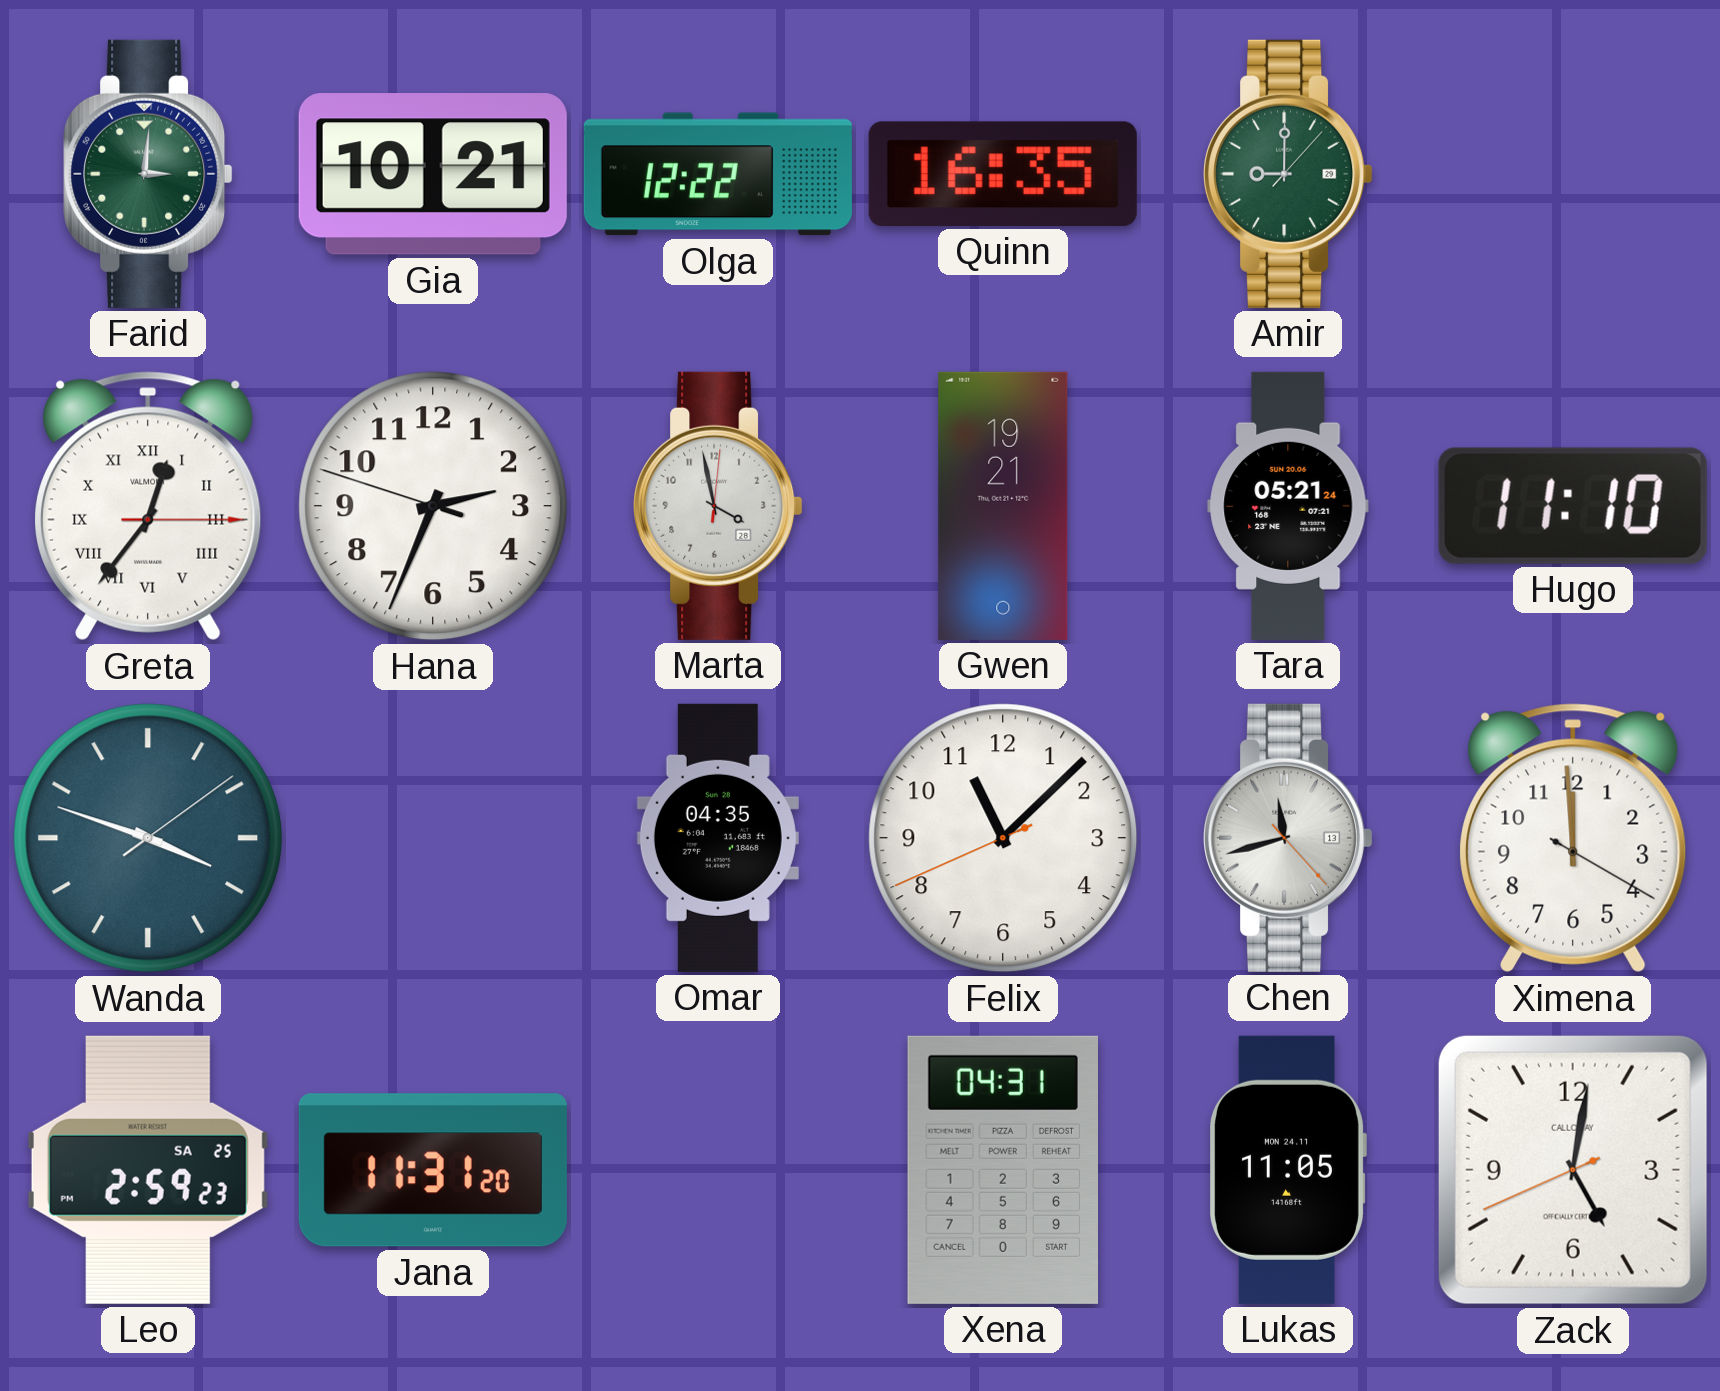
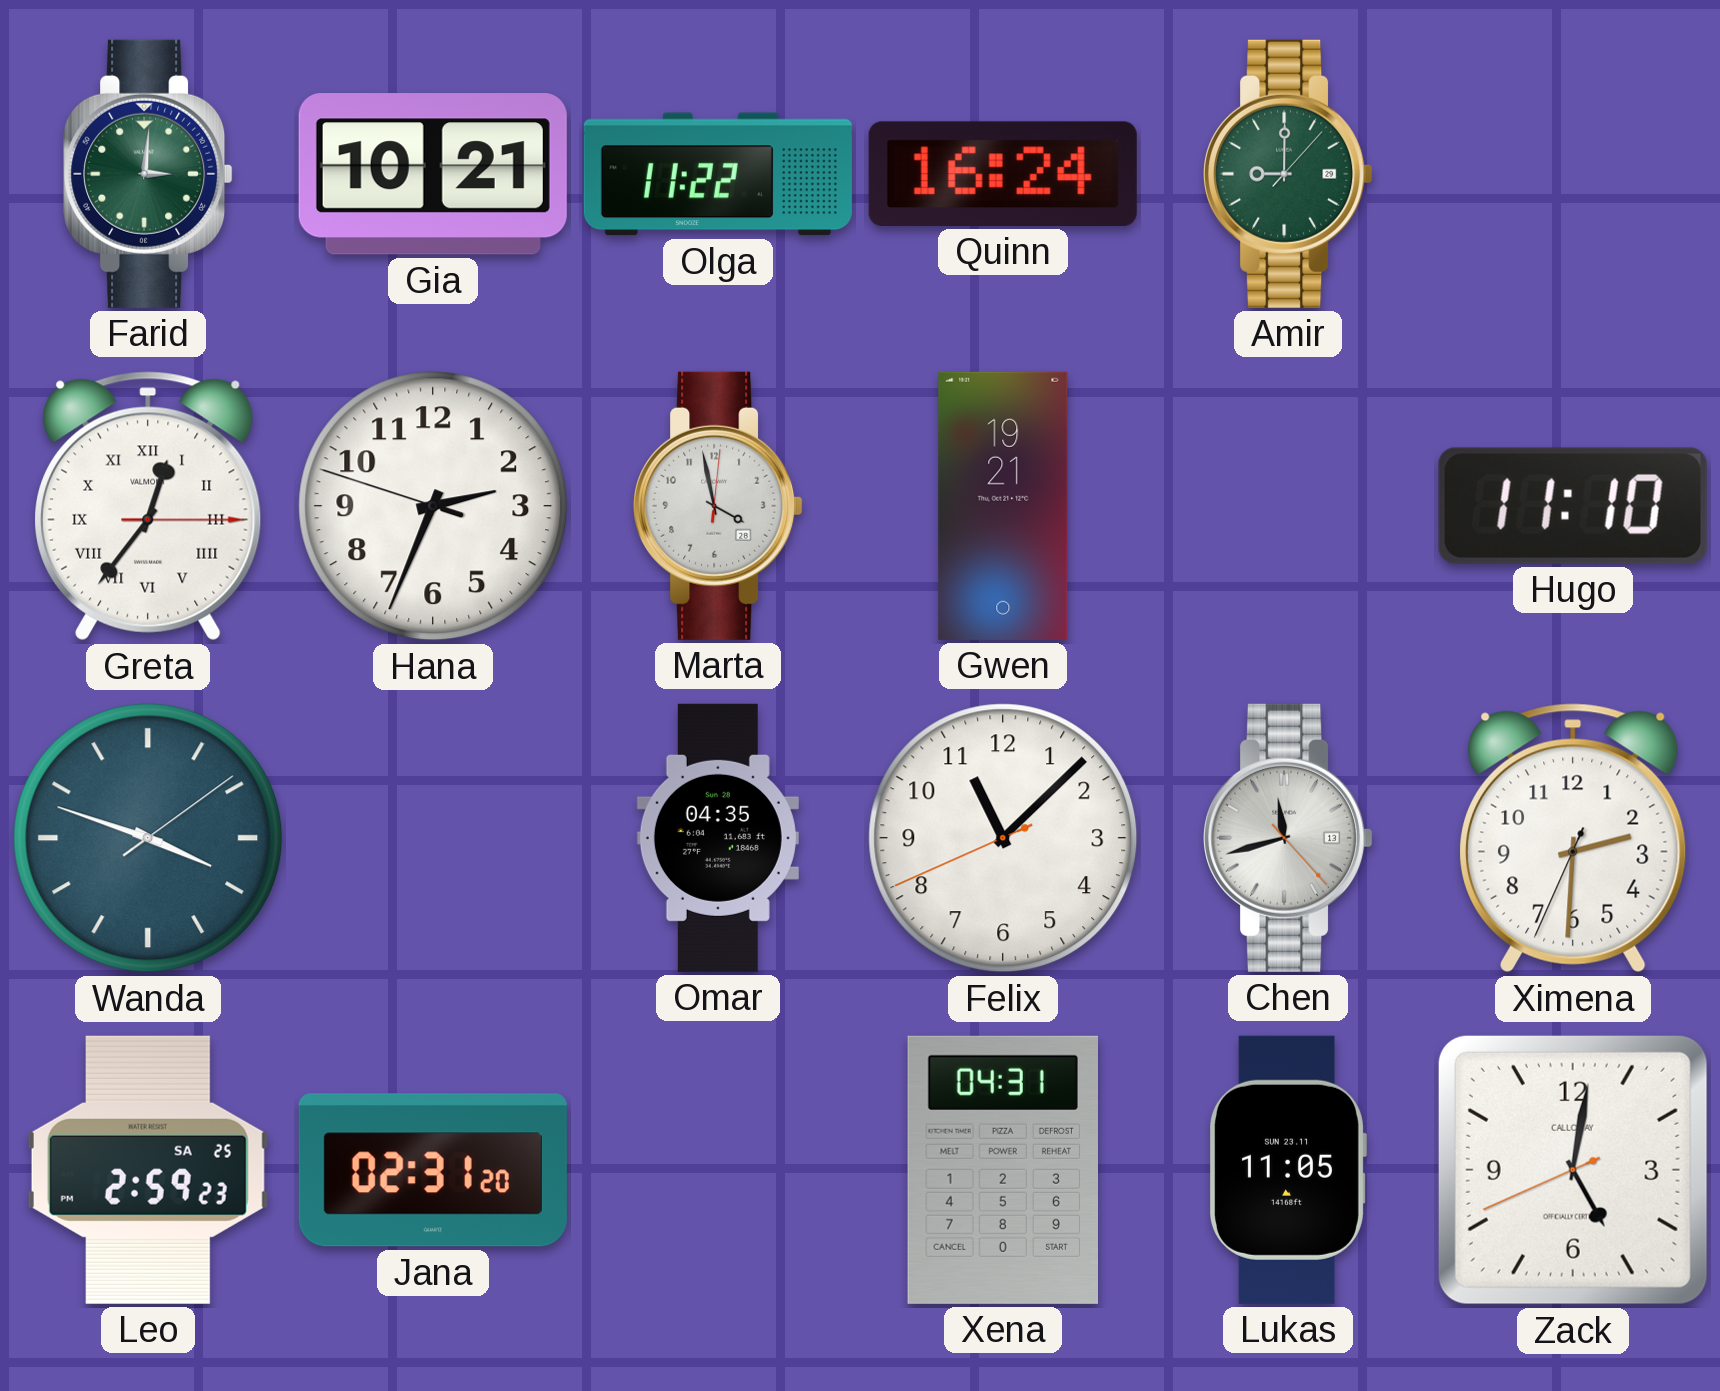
Olga: 12:22 -> 11:22
Quinn: 16:35 -> 16:24
Tara: 05:21 -> none
Ximena: 11:59 -> 2:30
Jana: 11:31 -> 02:31
Lukas date: MON 24.11 -> SUN 23.11
